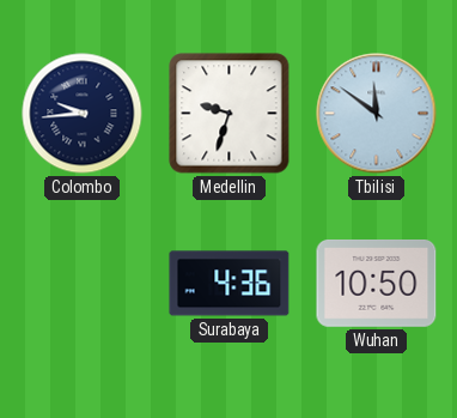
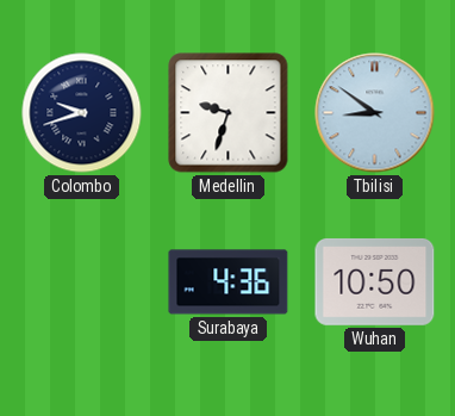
Colombo: 9:44 -> 9:42
Tbilisi: 11:51 -> 8:51
